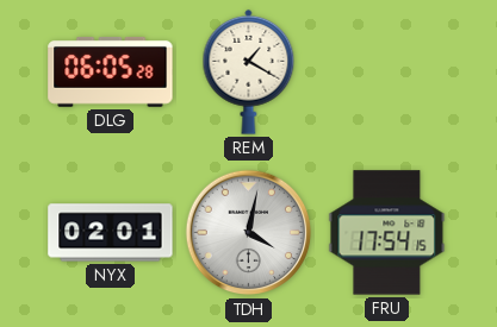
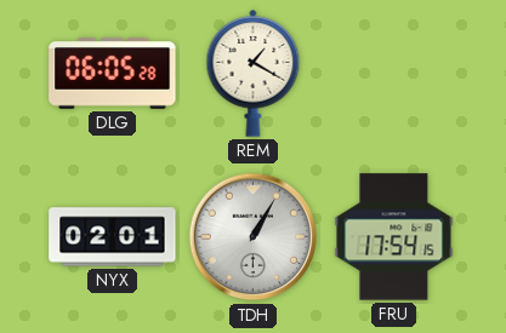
TDH: 4:02 -> 1:05
